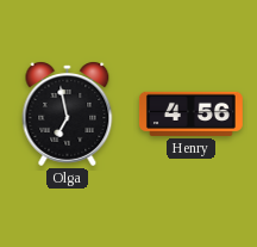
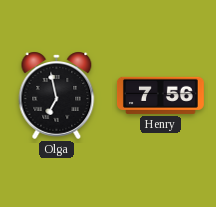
Henry: 4:56 -> 7:56
